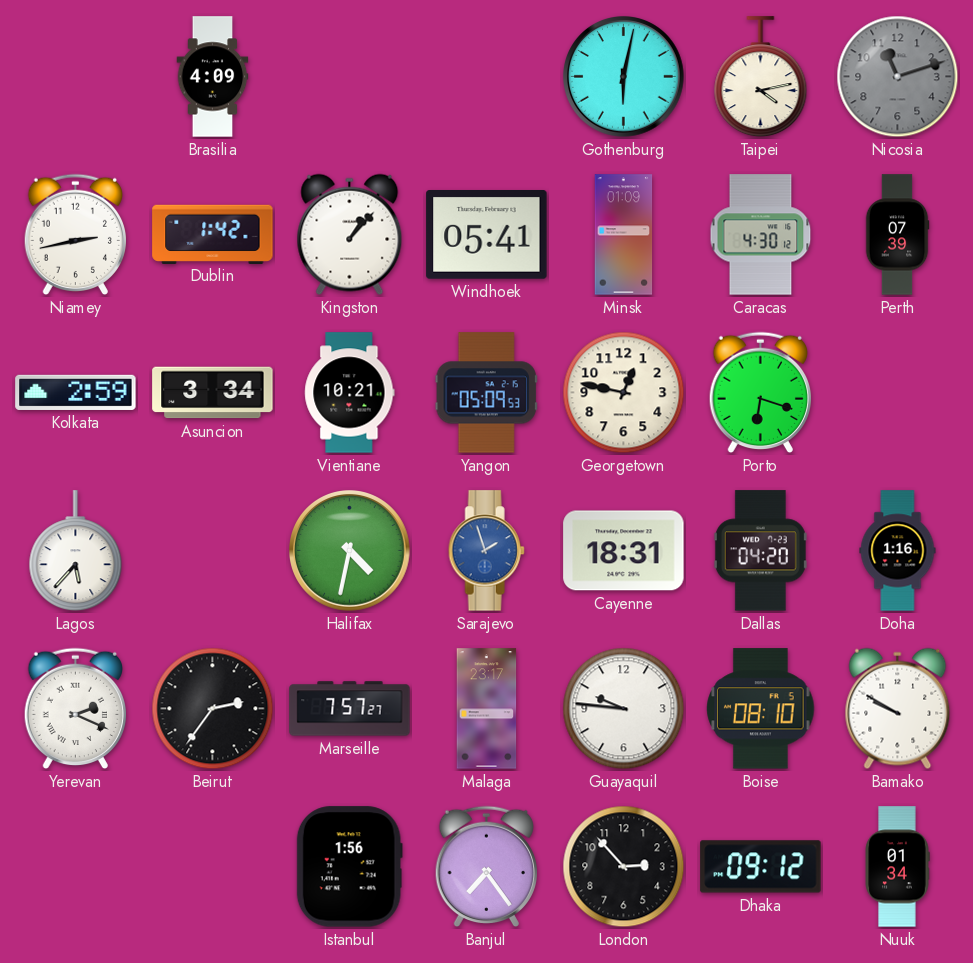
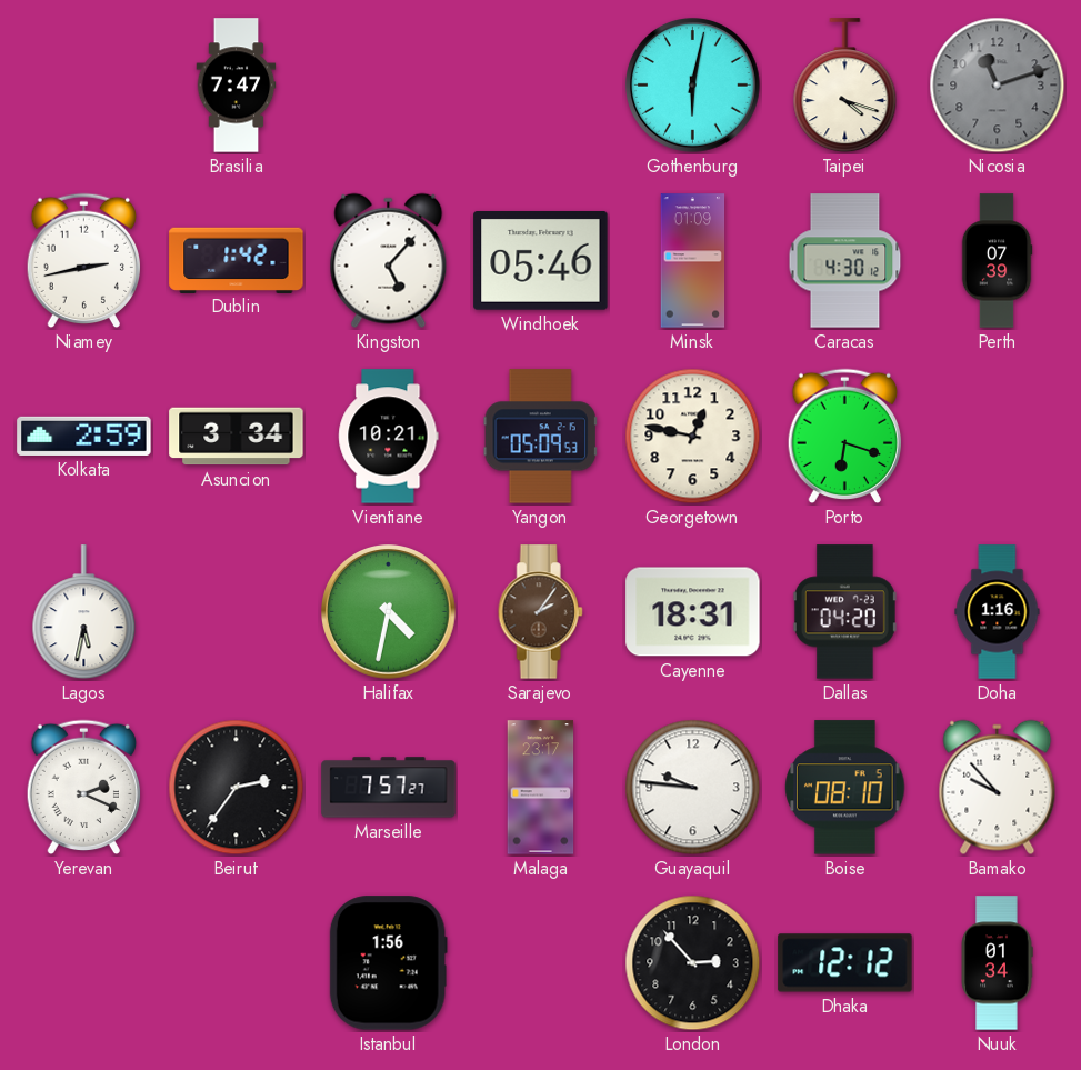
Brasilia: 4:09 -> 7:47
Taipei: 4:13 -> 4:18
Kingston: 1:07 -> 5:07
Windhoek: 05:41 -> 05:46
Lagos: 5:37 -> 5:32
Sarajevo: 1:57 -> 2:06
Sarajevo dial: blue -> brown
Bamako: 9:50 -> 9:53
Banjul: 7:24 -> none
Dhaka: 09:12 -> 12:12
